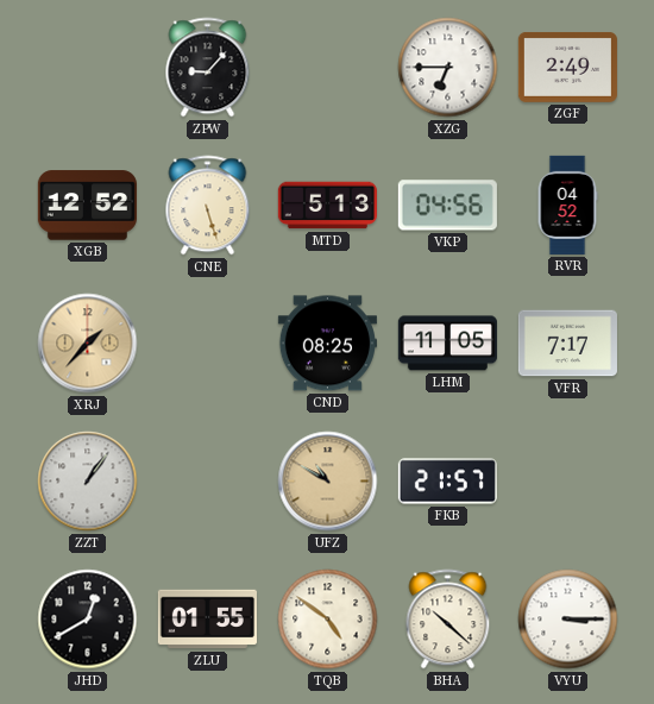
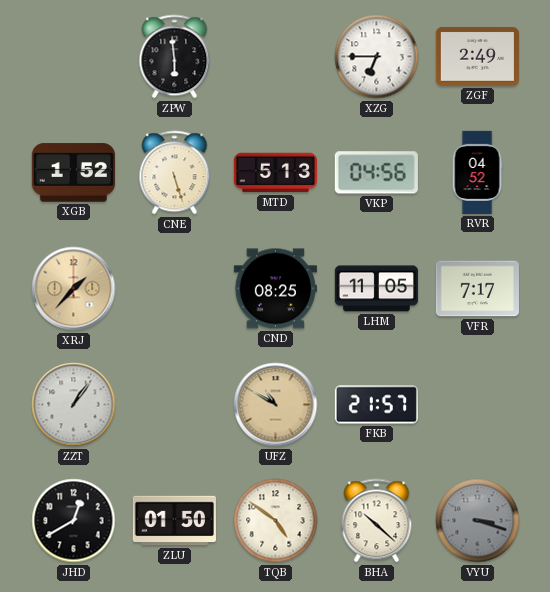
ZPW: 9:07 -> 5:59
XGB: 12:52 -> 1:52
ZLU: 01:55 -> 01:50
VYU: 3:15 -> 3:18
VYU dial: white -> grey
